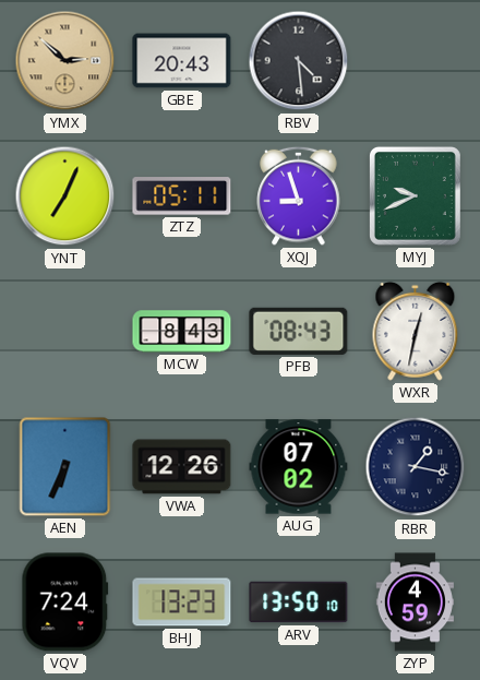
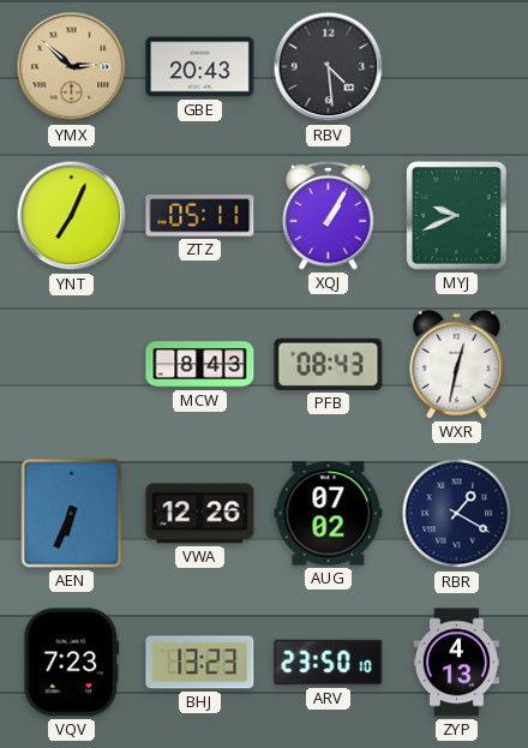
XQJ: 8:57 -> 1:05
RBR: 1:17 -> 1:20
VQV: 7:24 -> 7:23
ARV: 13:50 -> 23:50
ZYP: 4:59 -> 4:13
